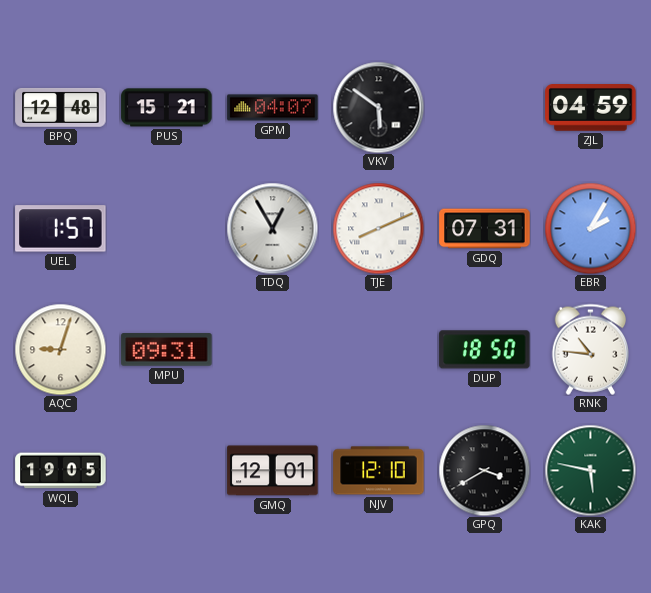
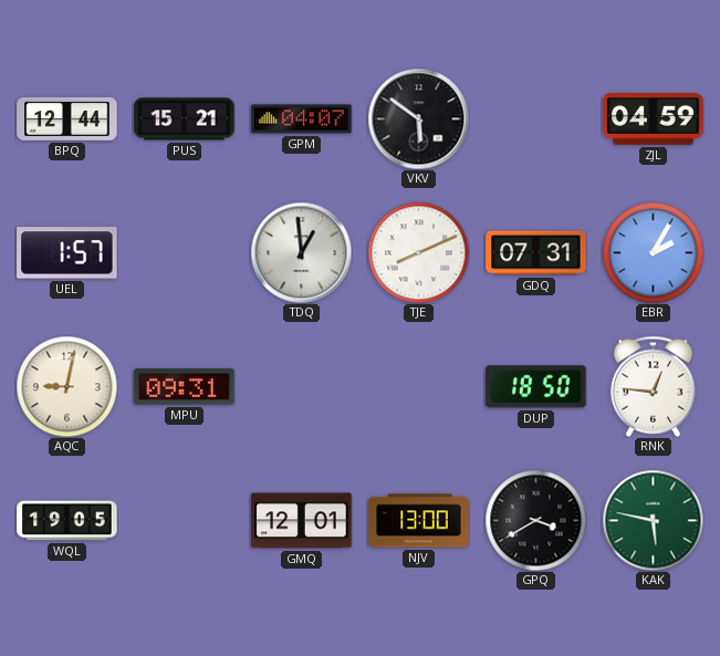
BPQ: 12:48 -> 12:44
TDQ: 12:55 -> 12:59
AQC: 9:03 -> 9:02
RNK: 10:46 -> 12:46
NJV: 12:10 -> 13:00
